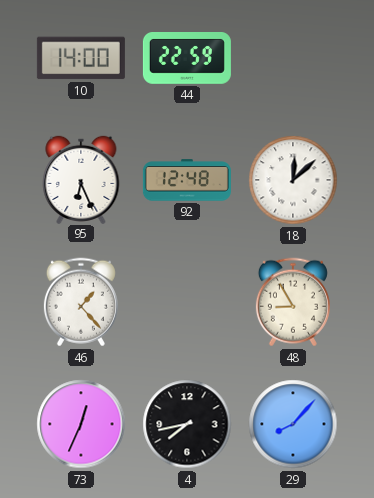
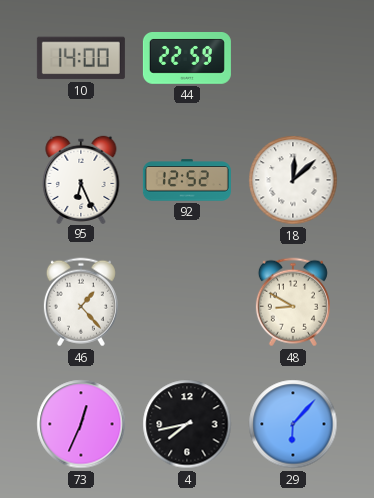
92: 12:48 -> 12:52
48: 8:55 -> 8:50
29: 8:07 -> 6:07
